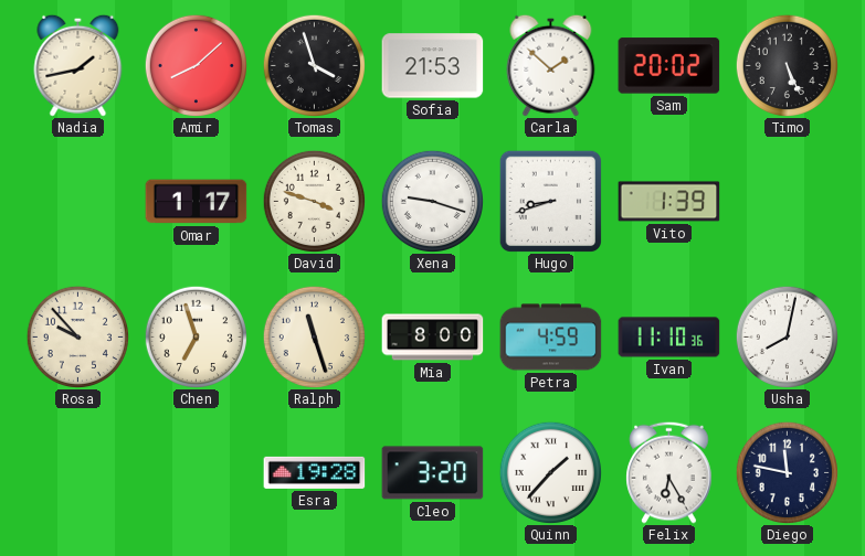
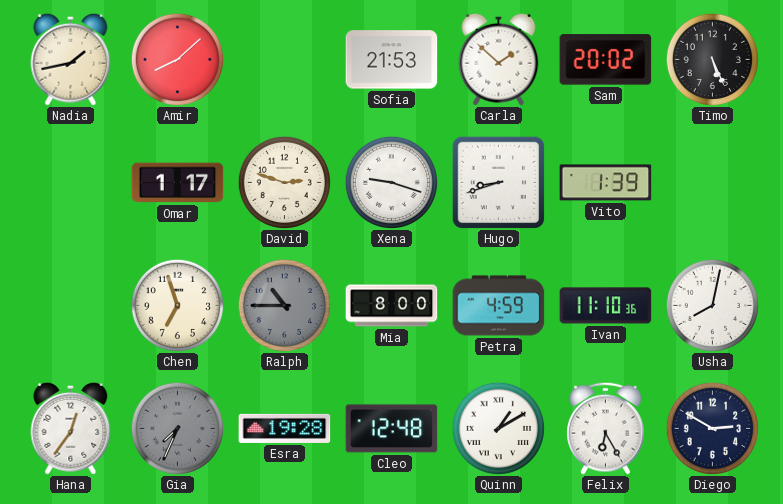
Tomas: 3:57 -> none
David: 3:48 -> 2:48
Rosa: 9:53 -> none
Ralph: 11:27 -> 10:45
Ralph dial: cream -> grey
Hana: none -> 12:36
Gia: none -> 7:34
Cleo: 3:20 -> 12:48
Quinn: 1:37 -> 1:10
Diego: 11:47 -> 2:50
